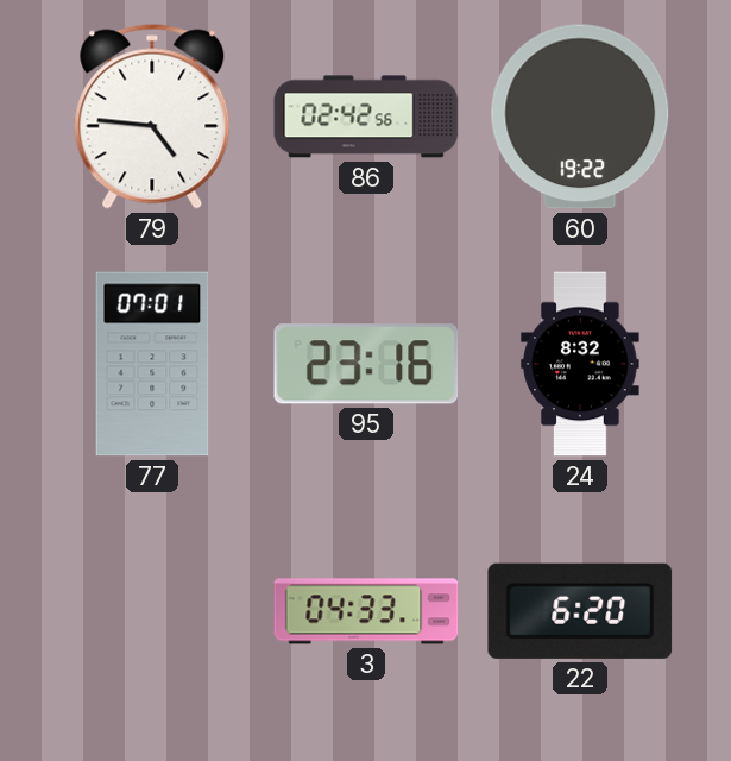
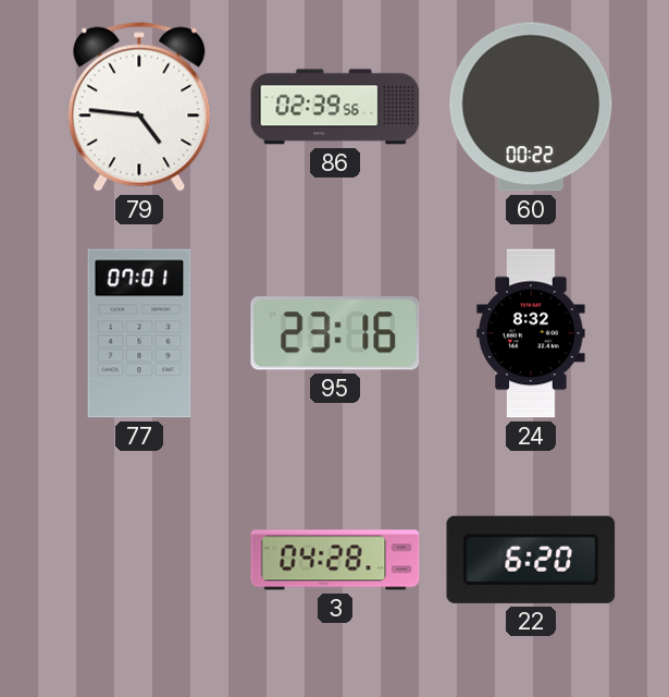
86: 02:42 -> 02:39
60: 19:22 -> 00:22
3: 04:33 -> 04:28
